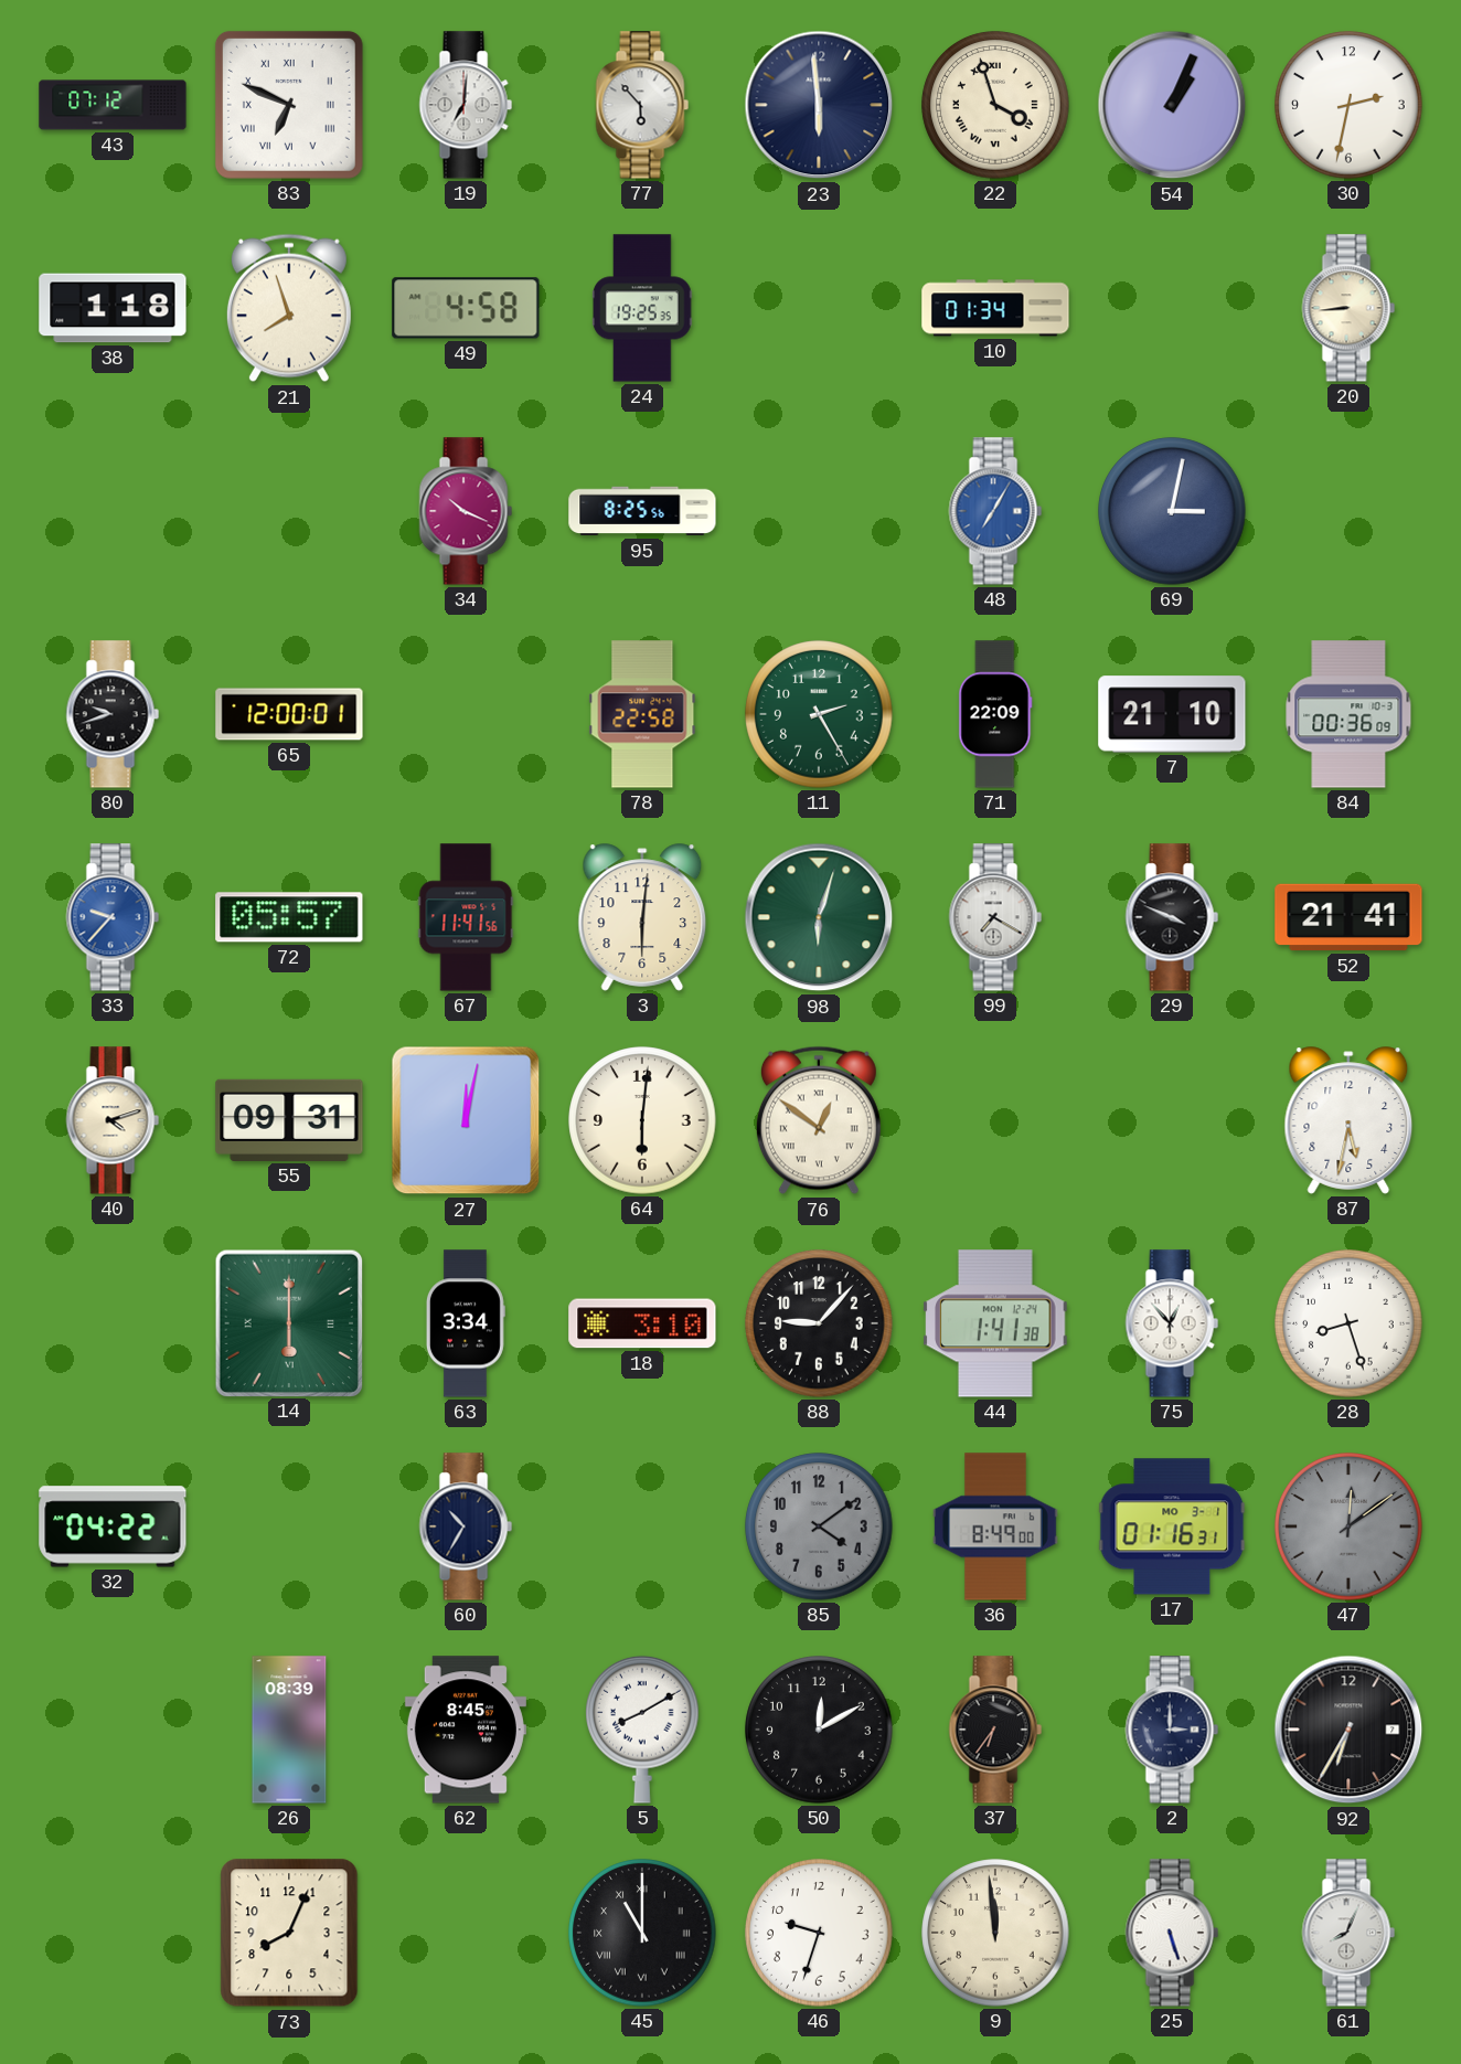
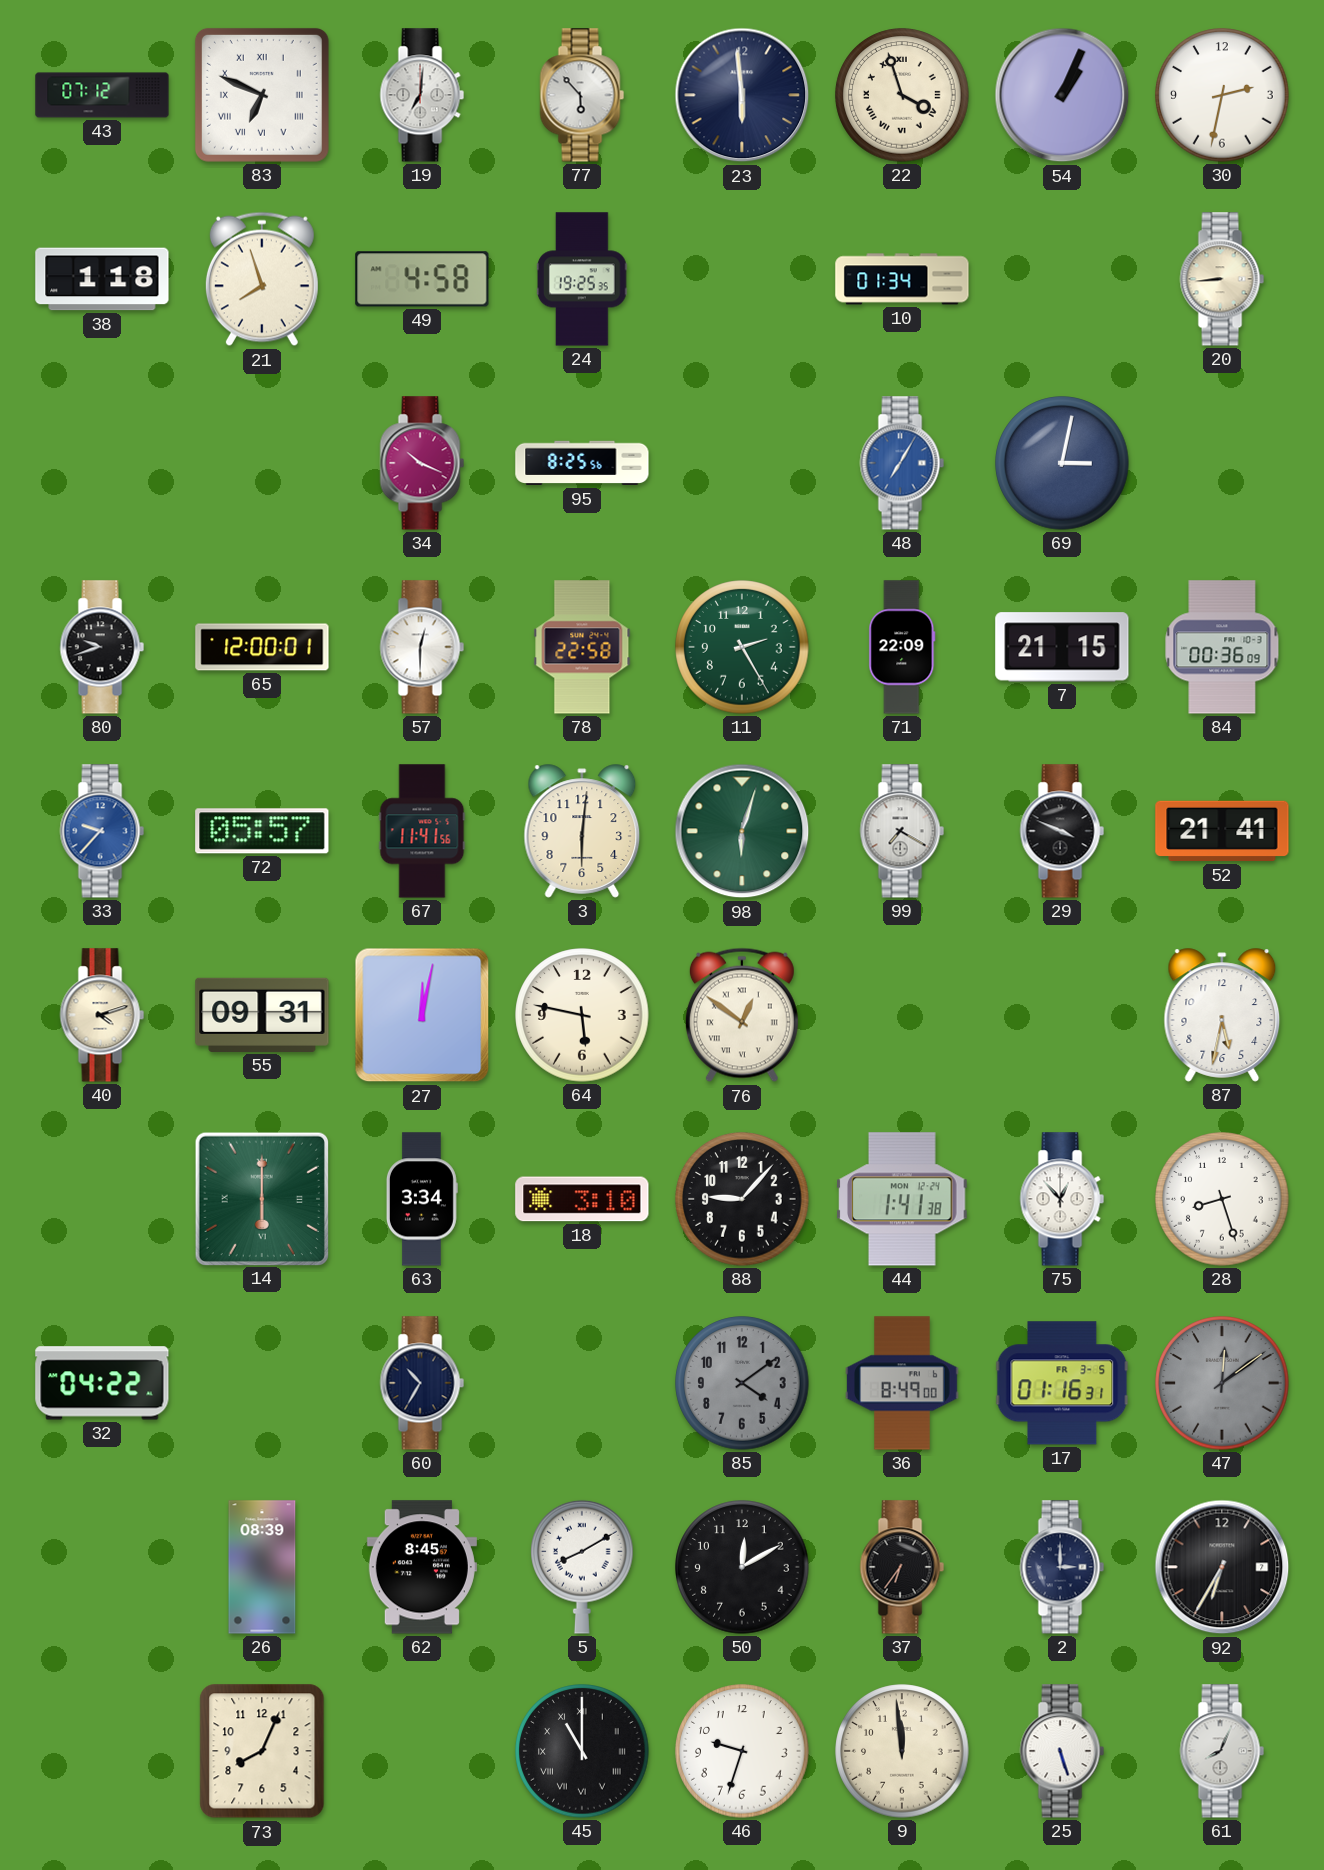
57: none -> 12:30
7: 21:10 -> 21:15
64: 6:01 -> 5:47
17 date: MO 3-1 -> FR 3-5
